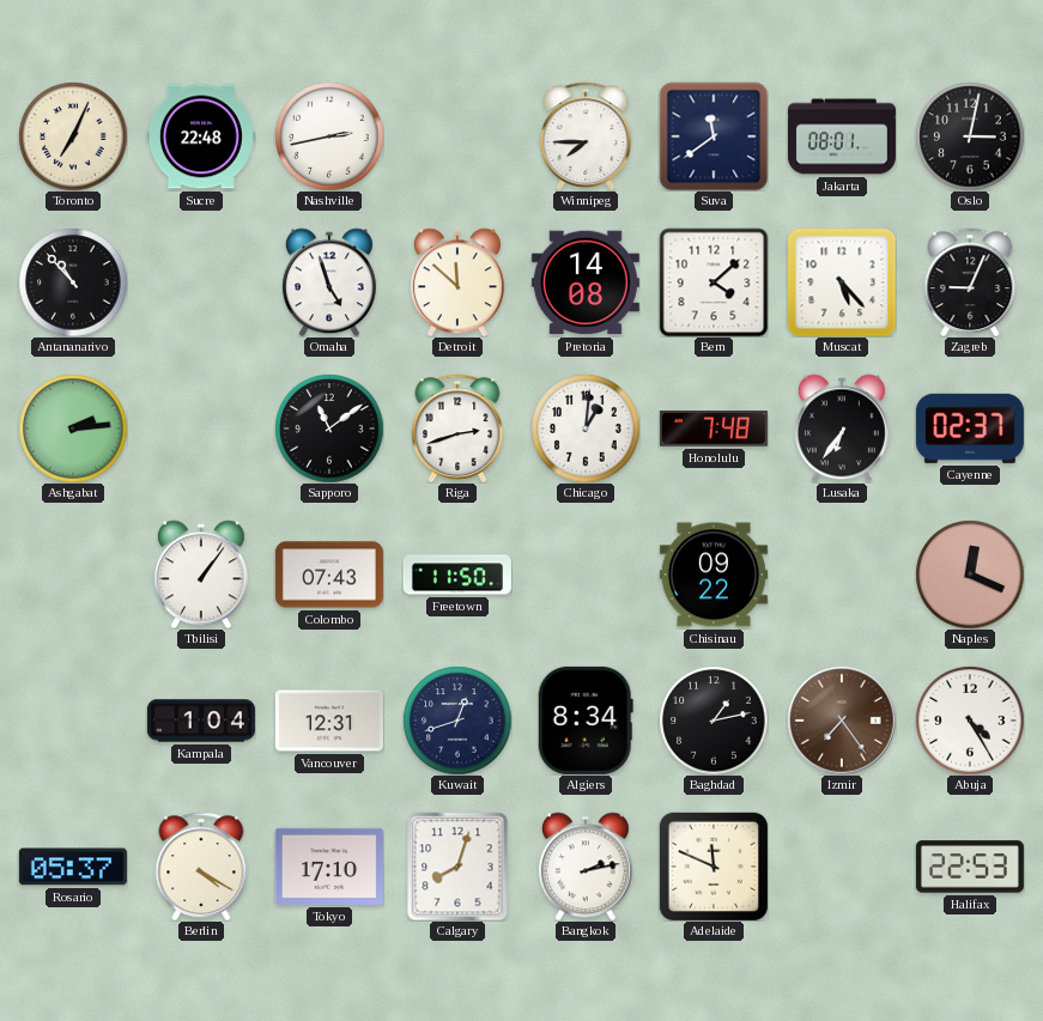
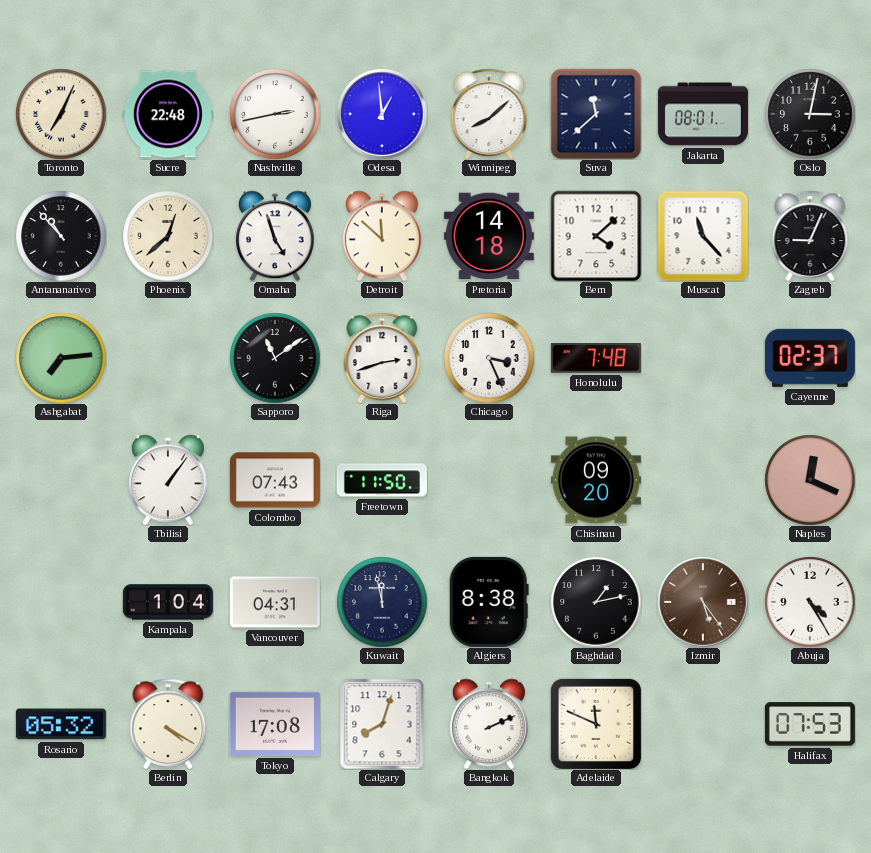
Odesa: none -> 12:59
Winnipeg: 7:45 -> 8:08
Suva: 11:39 -> 11:38
Phoenix: none -> 12:38
Pretoria: 14:08 -> 14:18
Muscat: 5:23 -> 11:23
Ashgabat: 2:14 -> 7:14
Chicago: 1:01 -> 3:26
Lusaka: 6:36 -> none
Chisinau: 09:22 -> 09:20
Vancouver: 12:31 -> 04:31
Kuwait: 12:42 -> 11:58
Algiers: 8:34 -> 8:38
Izmir: 7:24 -> 5:24
Rosario: 05:37 -> 05:32
Tokyo: 17:10 -> 17:08
Bangkok: 2:13 -> 2:11
Halifax: 22:53 -> 07:53
